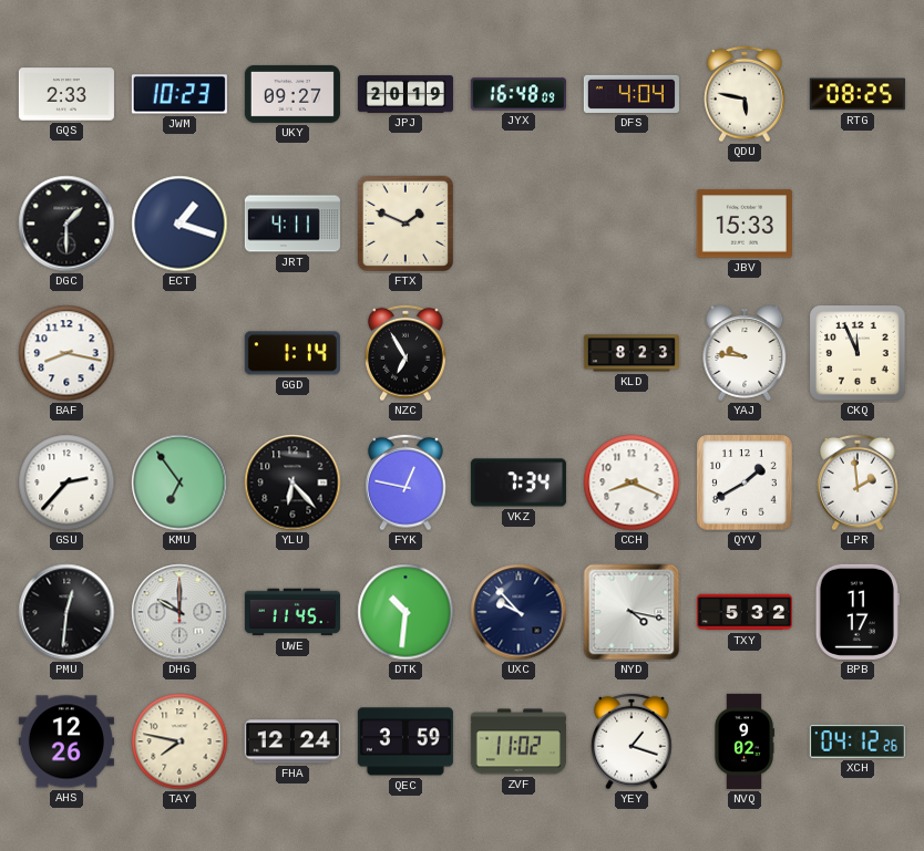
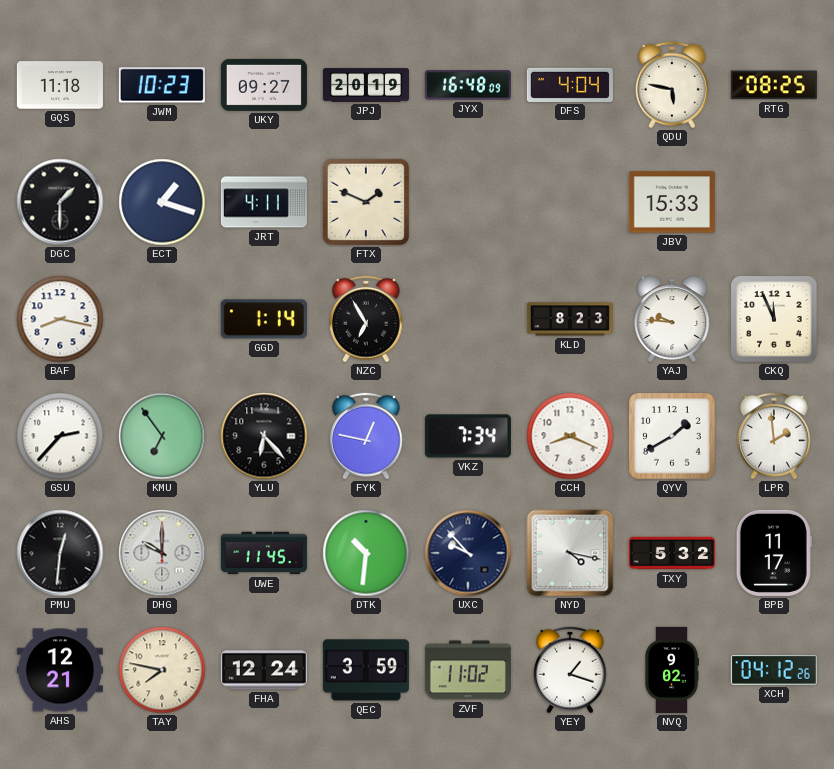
GQS: 2:33 -> 11:18
AHS: 12:26 -> 12:21
